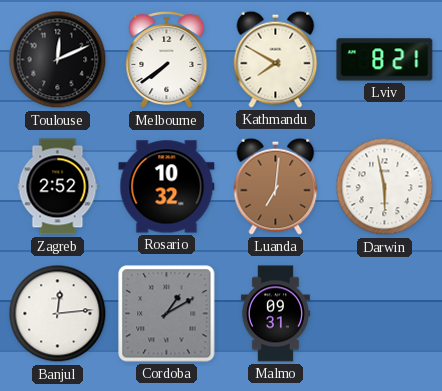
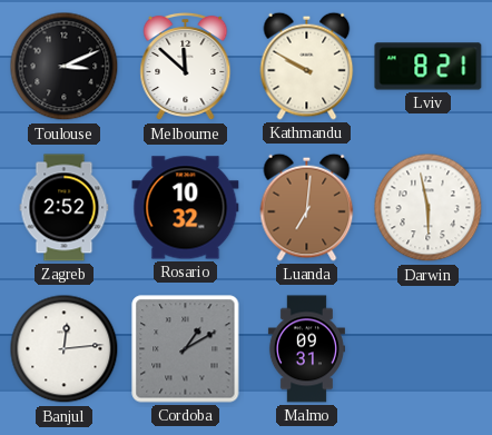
Toulouse: 12:11 -> 3:11
Melbourne: 7:39 -> 11:52
Kathmandu: 7:50 -> 9:50
